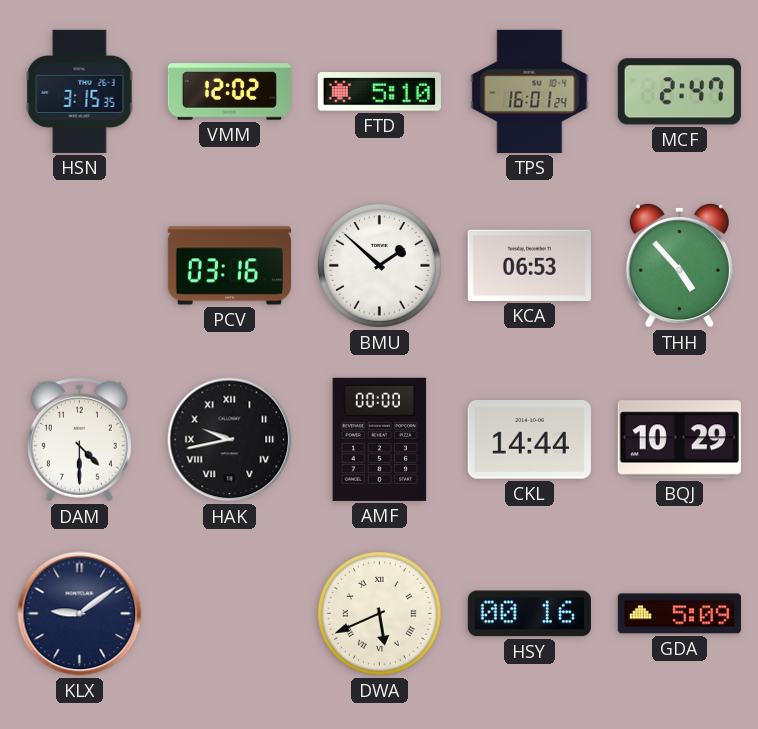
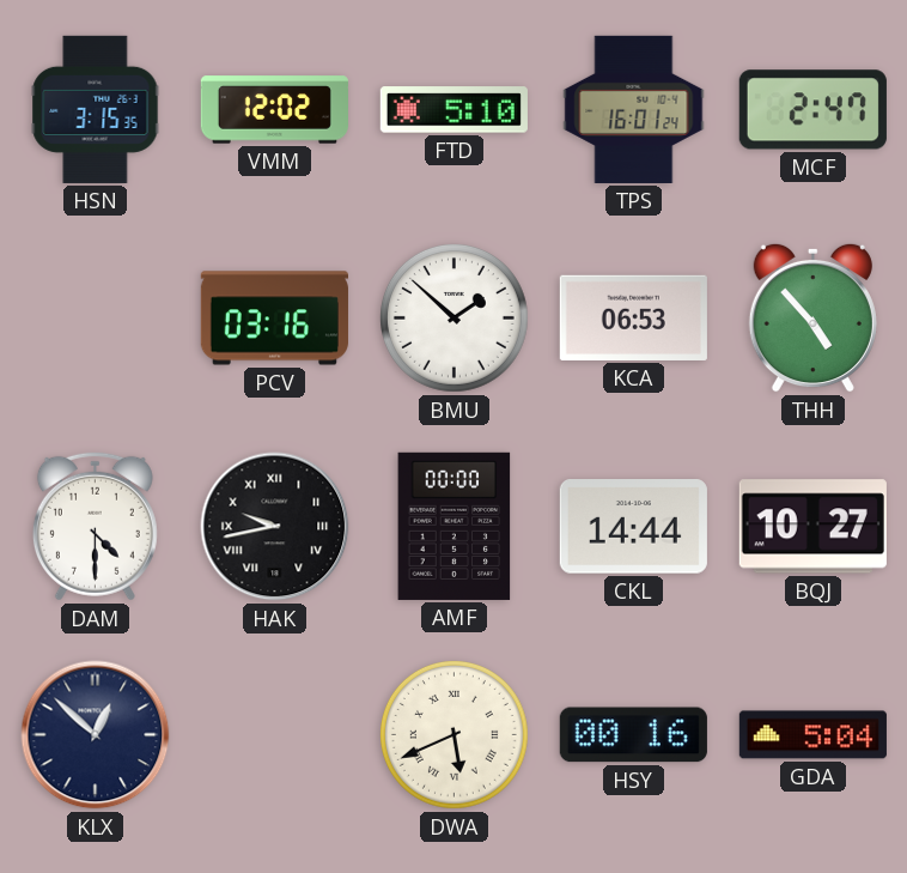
BQJ: 10:29 -> 10:27
KLX: 9:09 -> 12:52
GDA: 5:09 -> 5:04
